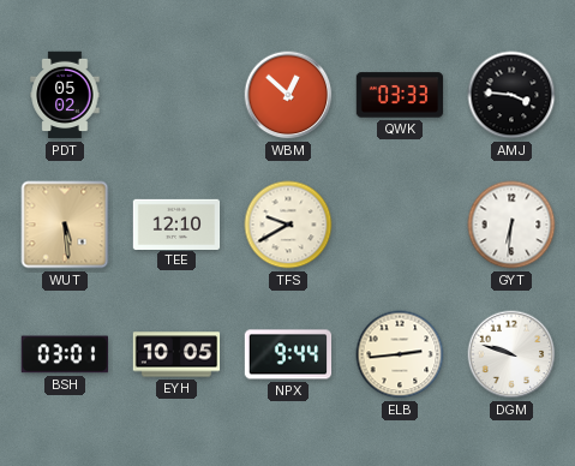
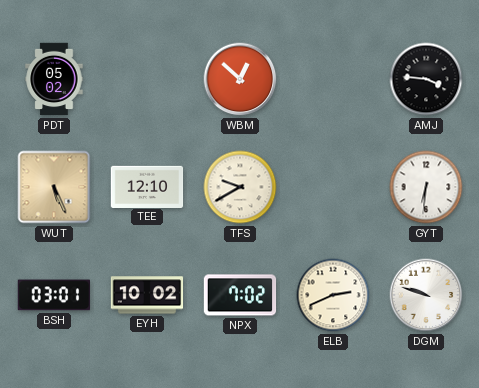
QWK: 03:33 -> none
WUT: 5:29 -> 5:26
EYH: 10:05 -> 10:02
NPX: 9:44 -> 7:02
ELB: 2:44 -> 2:41
